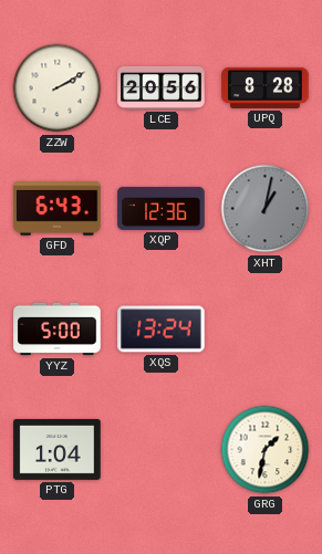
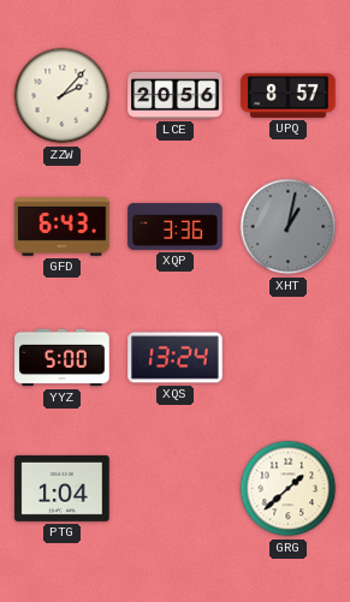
ZZW: 2:10 -> 2:07
UPQ: 8:28 -> 8:57
XQP: 12:36 -> 3:36
GRG: 1:32 -> 1:38
